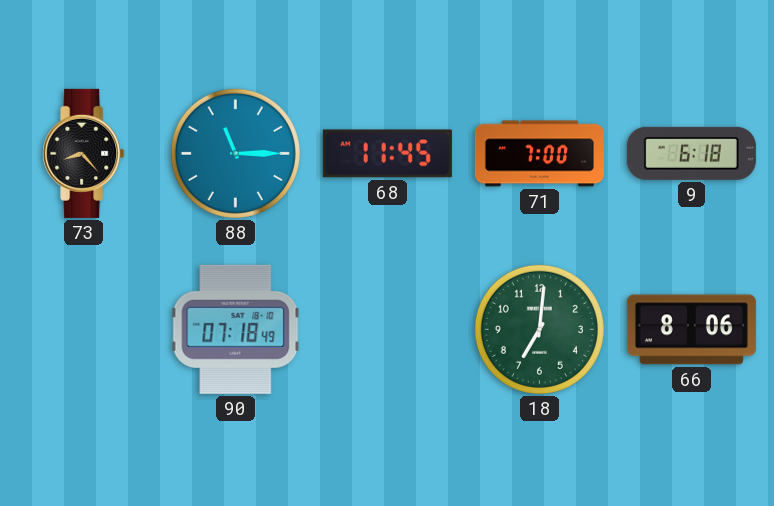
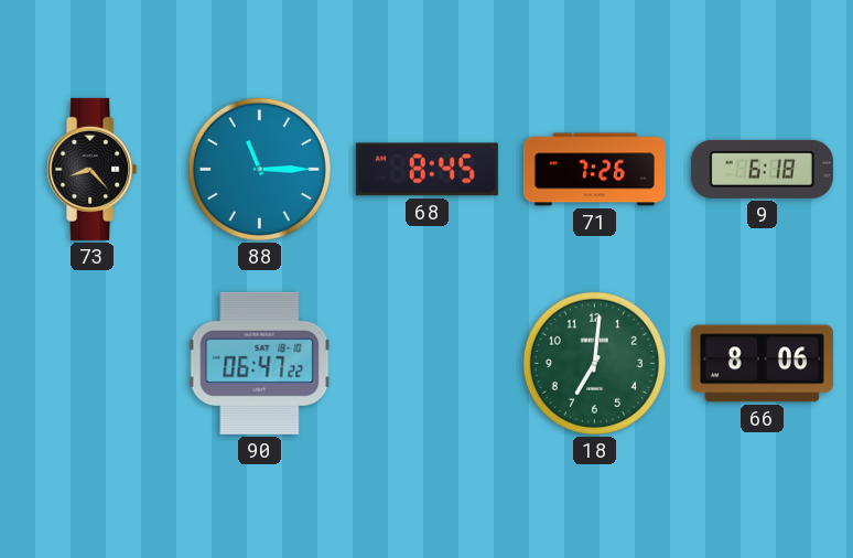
68: 11:45 -> 8:45
71: 7:00 -> 7:26
90: 07:18 -> 06:47
